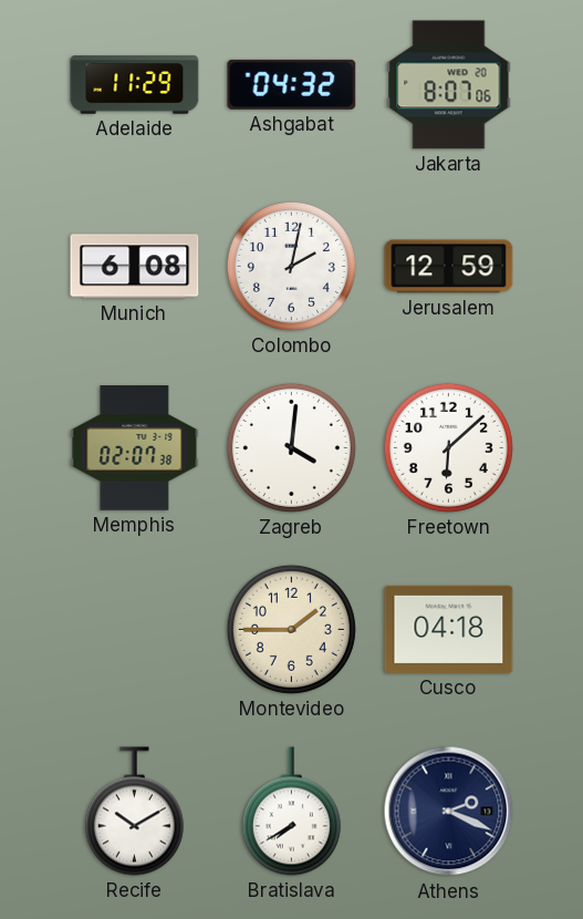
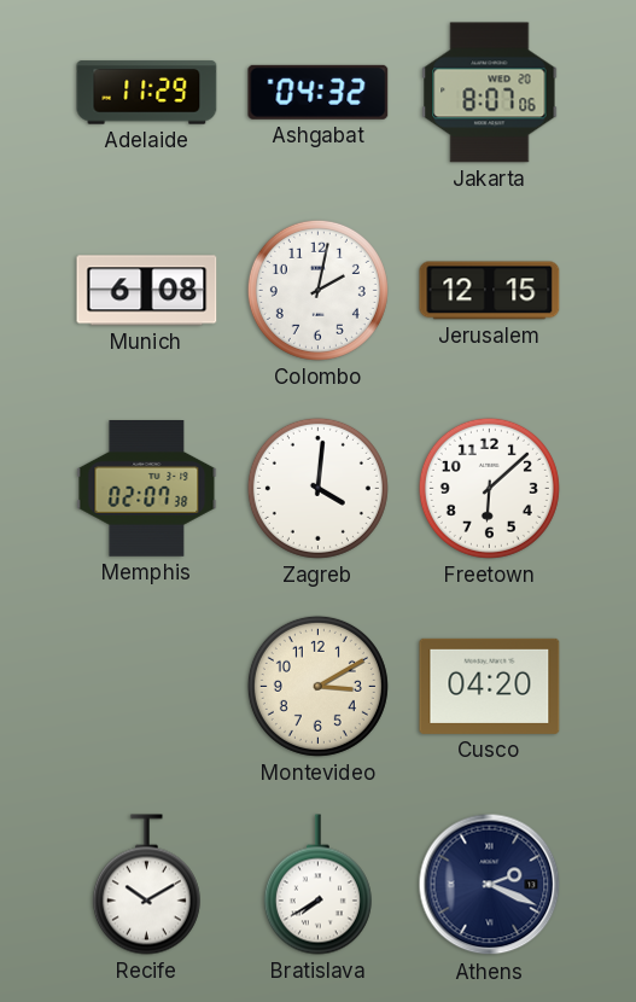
Jerusalem: 12:59 -> 12:15
Montevideo: 1:45 -> 3:10
Cusco: 04:18 -> 04:20
